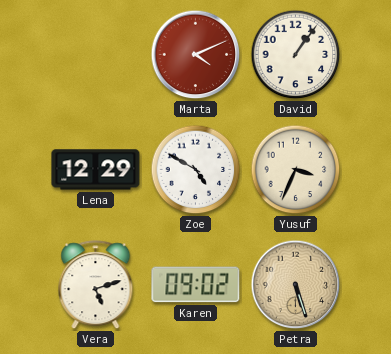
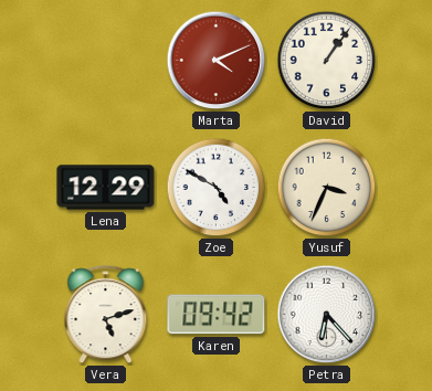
Karen: 09:02 -> 09:42
Petra: 5:27 -> 6:23
Petra dial: champagne -> white
